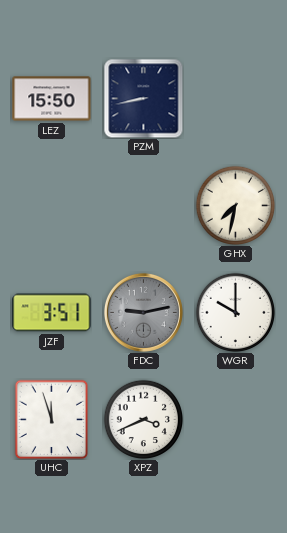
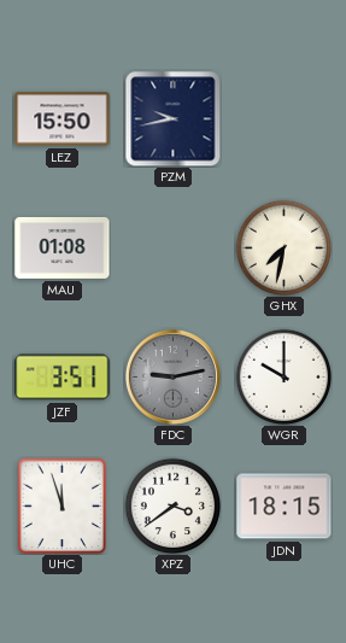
PZM: 8:43 -> 9:43
MAU: none -> 01:08
XPZ: 3:41 -> 3:39
JDN: none -> 18:15
